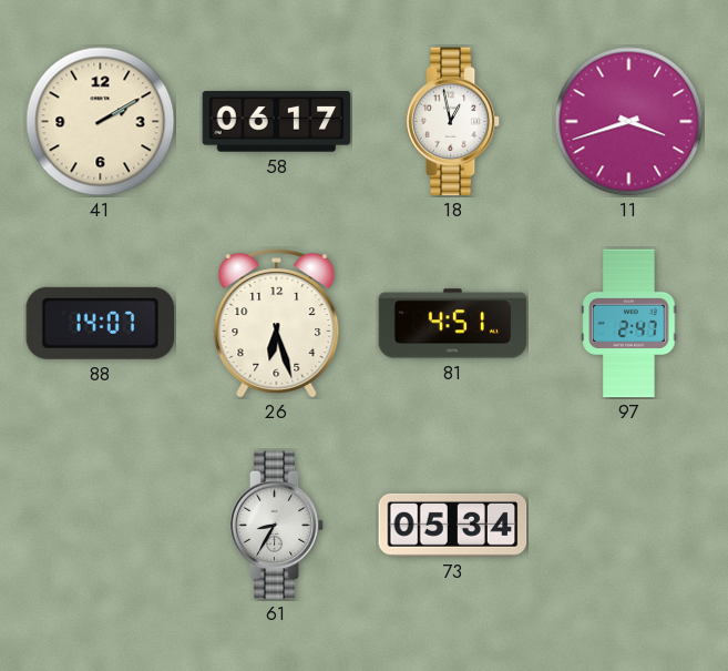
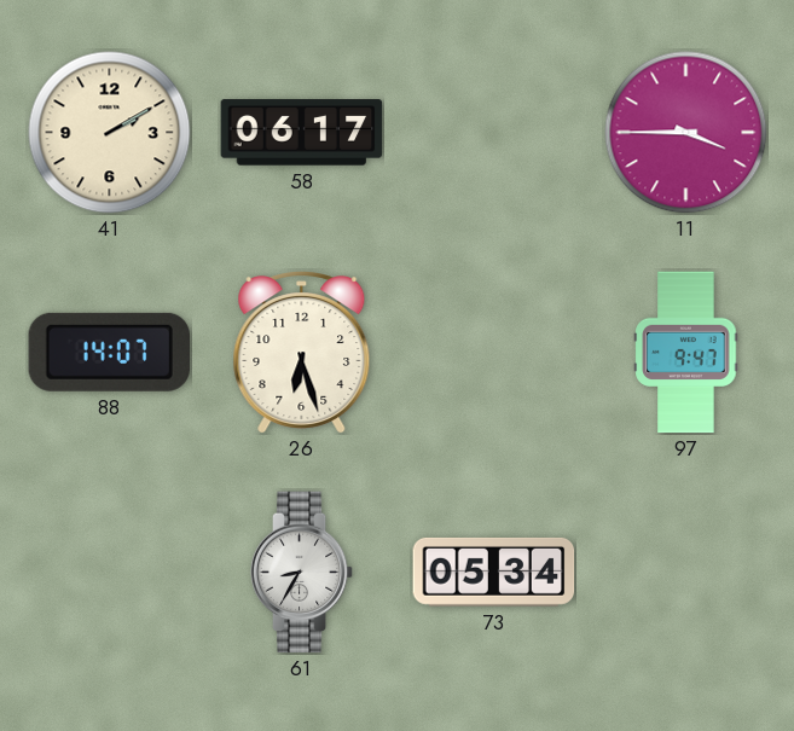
18: 12:58 -> none
11: 3:42 -> 3:45
81: 4:51 -> none
97: 2:47 -> 9:47
